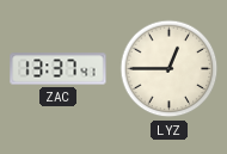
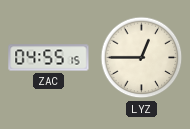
ZAC: 13:37 -> 04:55
